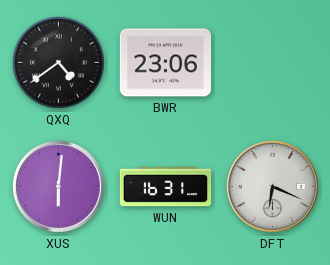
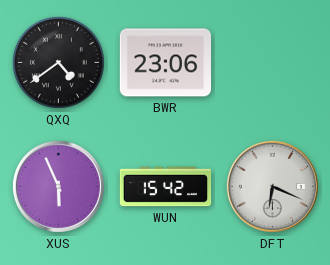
XUS: 6:01 -> 5:56
WUN: 16:31 -> 15:42
